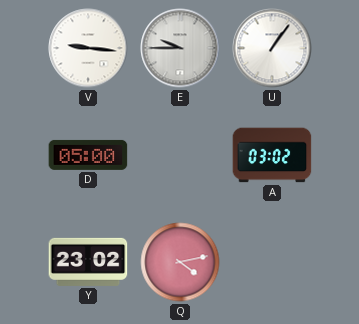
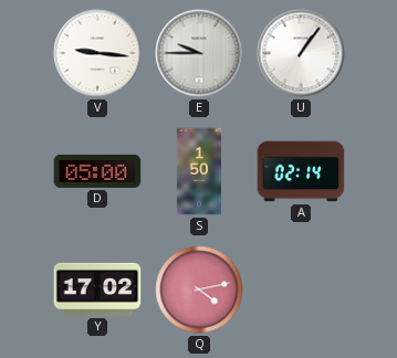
S: none -> 1:50
A: 03:02 -> 02:14
Y: 23:02 -> 17:02
